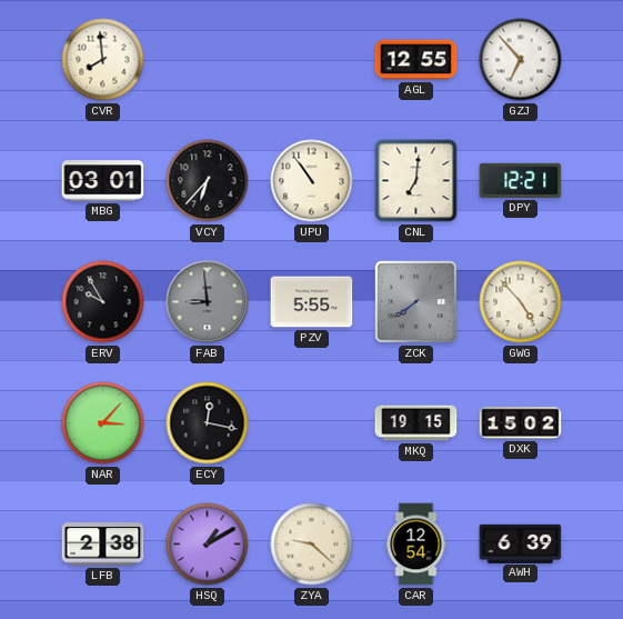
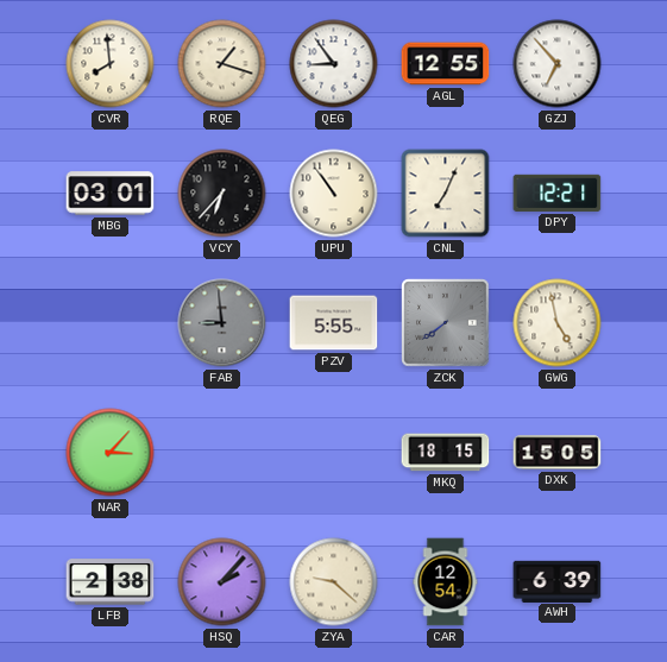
RQE: none -> 1:18
QEG: none -> 8:54
CNL: 7:01 -> 7:04
ERV: 9:55 -> none
GWG: 4:53 -> 4:58
ECY: 12:17 -> none
MKQ: 19:15 -> 18:15
DXK: 15:02 -> 15:05
HSQ: 1:10 -> 2:07
